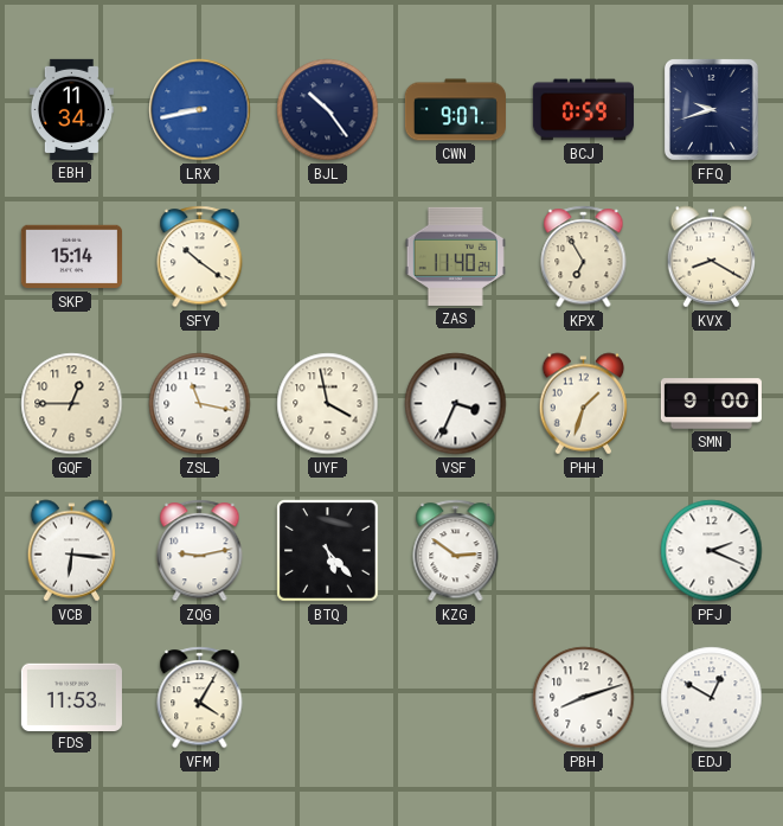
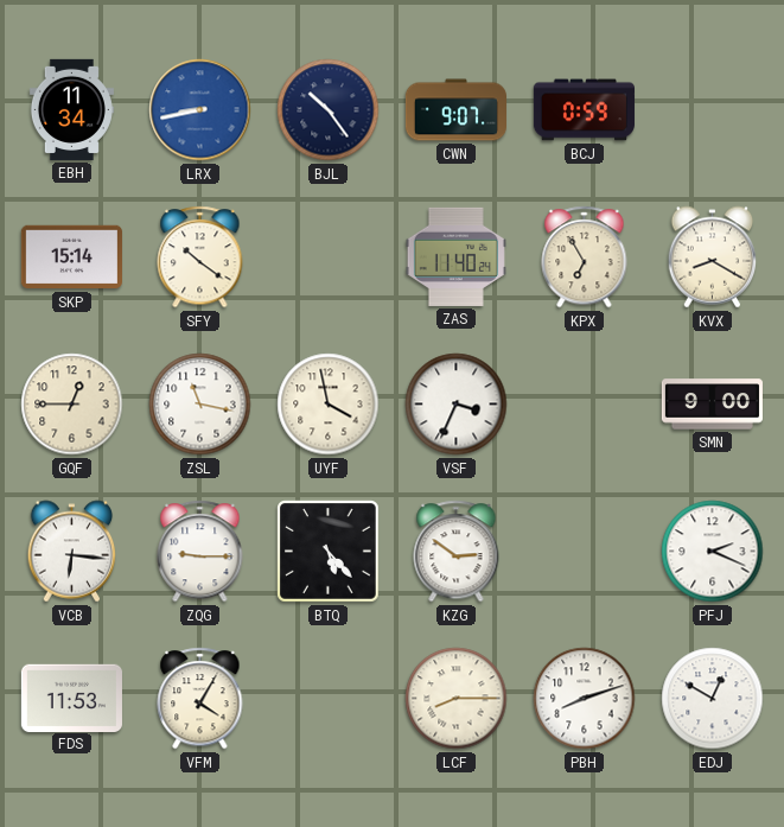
FFQ: 9:42 -> none
PHH: 1:33 -> none
ZQG: 9:13 -> 9:15
LCF: none -> 8:15
